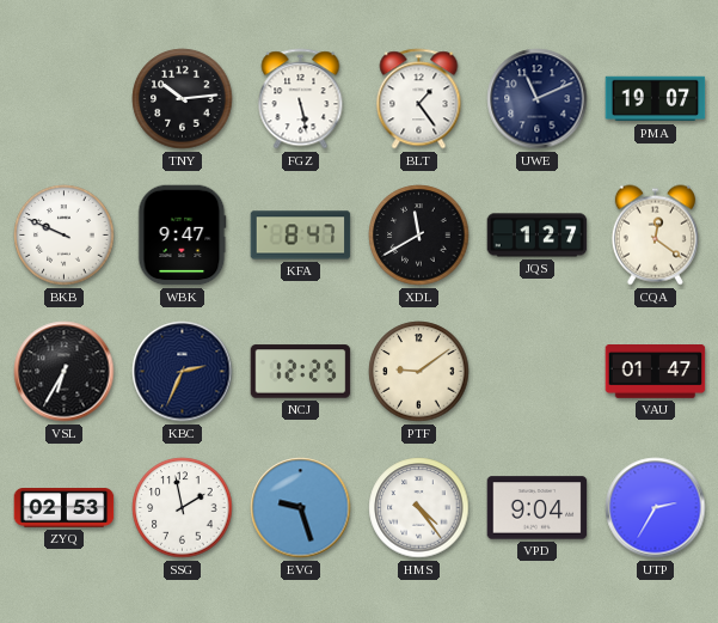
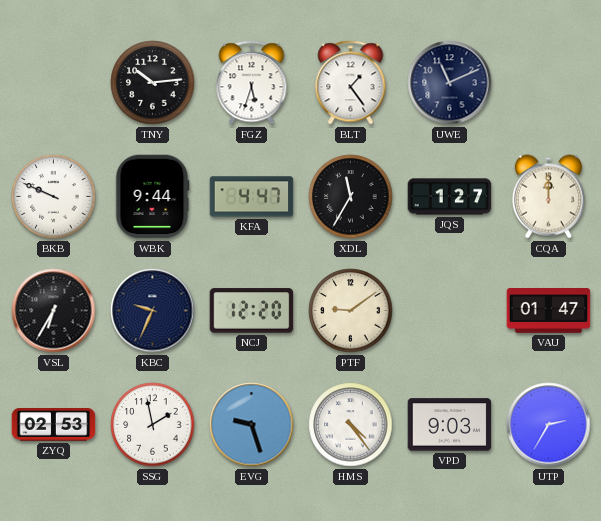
FGZ: 5:28 -> 5:33
PMA: 19:07 -> none
WBK: 9:47 -> 9:44
KFA: 8:47 -> 4:47
XDL: 11:40 -> 11:35
CQA: 12:21 -> 12:00
KBC: 2:34 -> 9:34
NCJ: 12:25 -> 12:20
VPD: 9:04 -> 9:03
